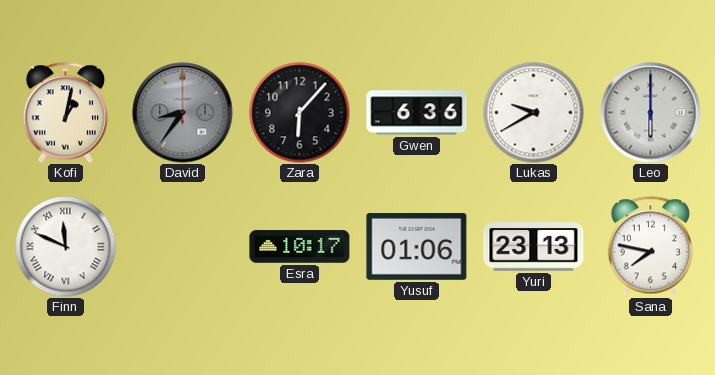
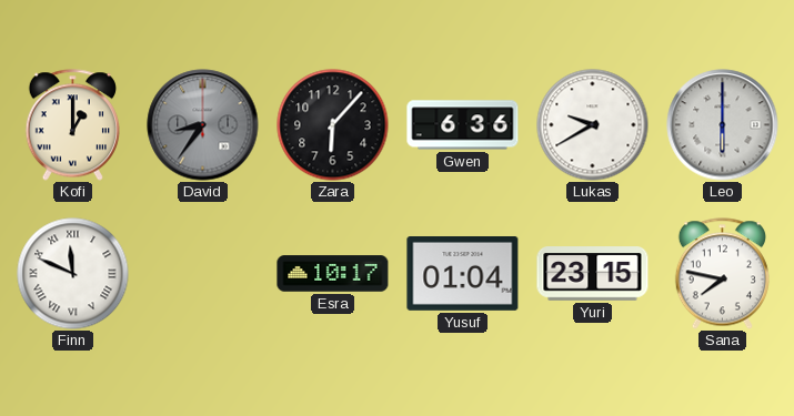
Kofi: 1:02 -> 1:00
Yusuf: 01:06 -> 01:04
Yuri: 23:13 -> 23:15
